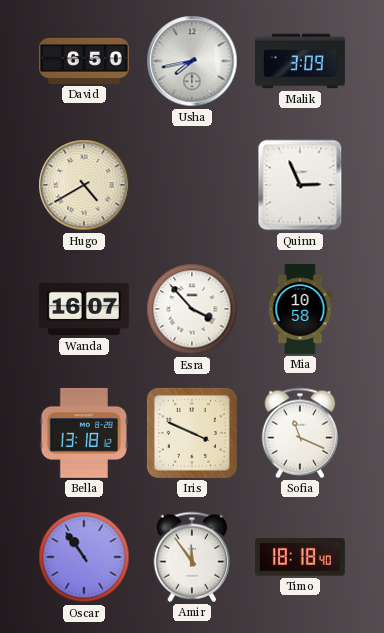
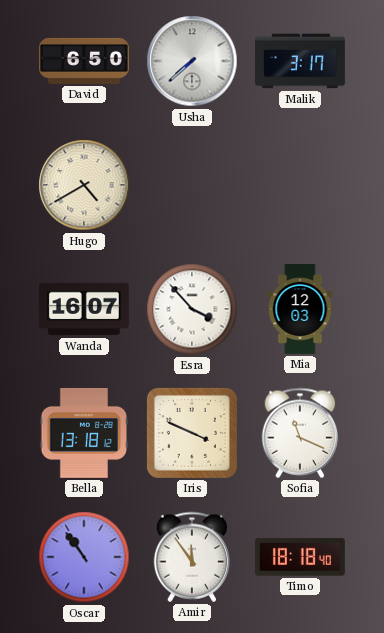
Usha: 7:43 -> 7:38
Malik: 3:09 -> 3:17
Quinn: 2:56 -> none
Mia: 10:58 -> 12:03
